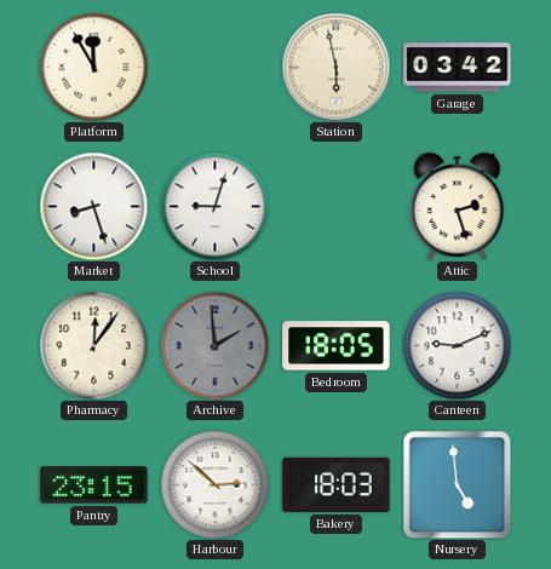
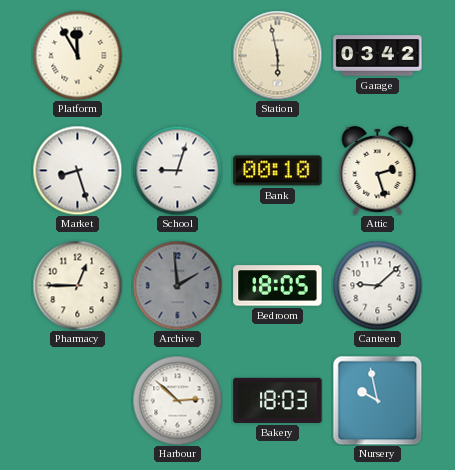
Bank: none -> 00:10
Pharmacy: 12:06 -> 12:45
Canteen: 9:11 -> 9:08
Pantry: 23:15 -> none
Nursery: 4:59 -> 9:58
